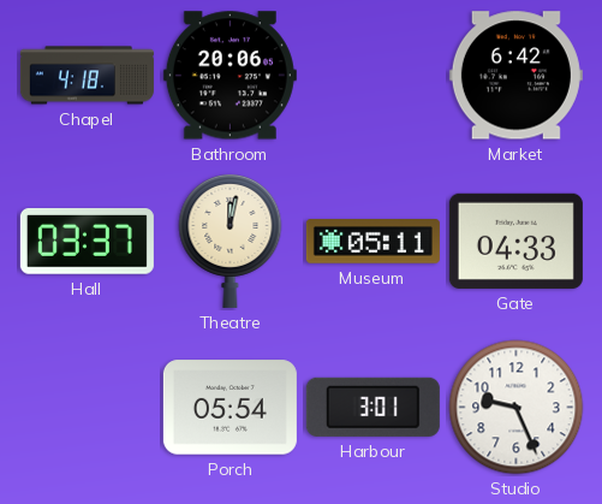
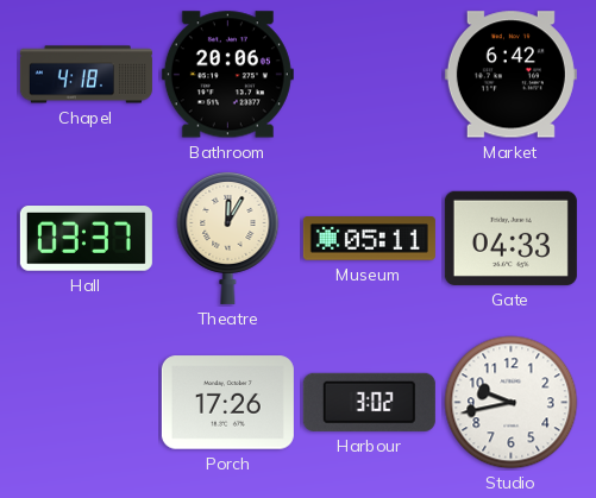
Theatre: 12:02 -> 12:05
Porch: 05:54 -> 17:26
Harbour: 3:01 -> 3:02
Studio: 9:26 -> 9:43
